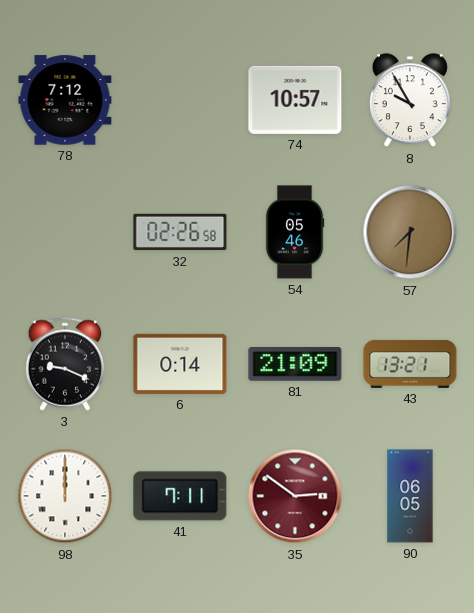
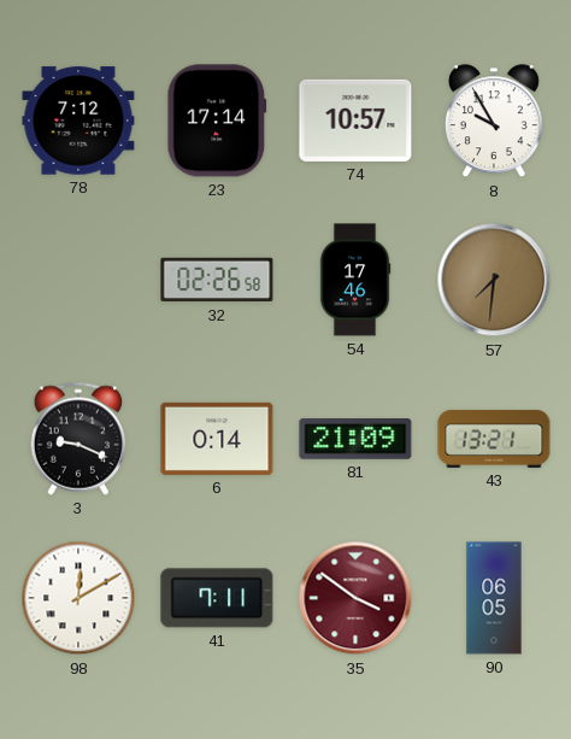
23: none -> 17:14
54: 05:46 -> 17:46
98: 12:00 -> 12:10
35: 2:51 -> 3:51
